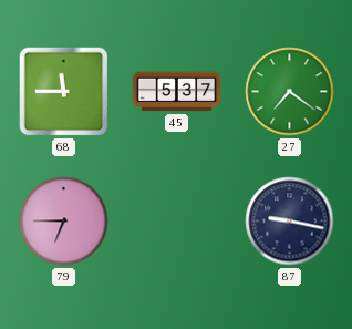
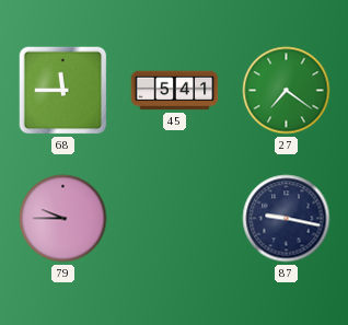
45: 5:37 -> 5:41
79: 6:45 -> 9:45
